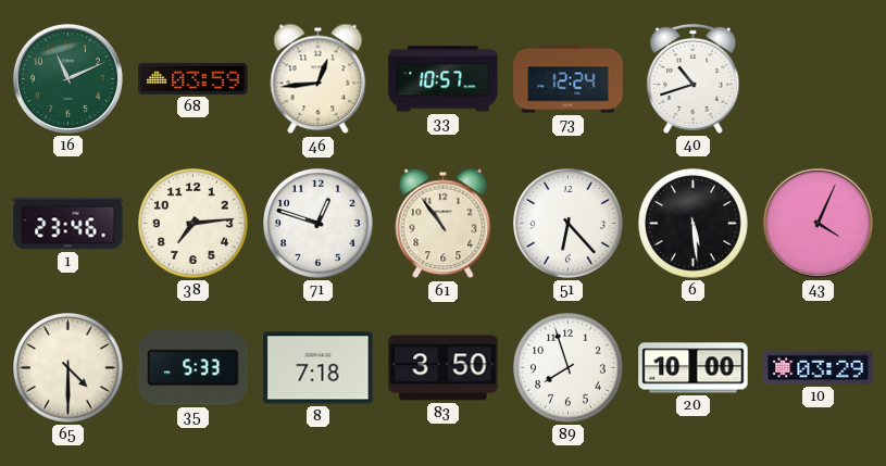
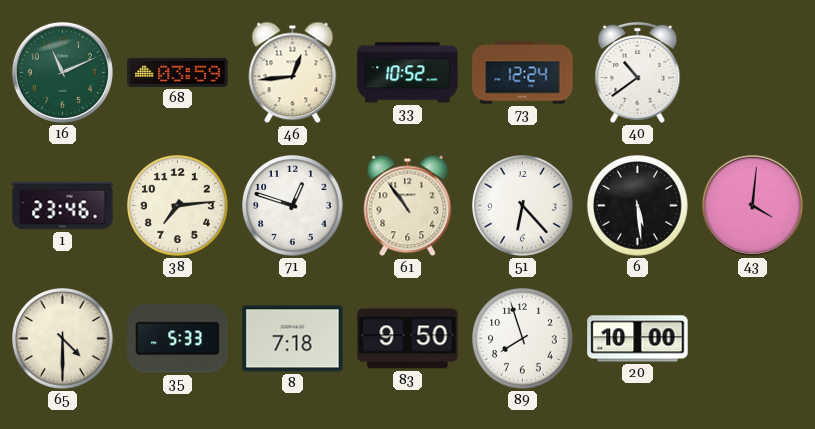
33: 10:57 -> 10:52
40: 10:42 -> 10:39
43: 4:04 -> 4:01
83: 3:50 -> 9:50
10: 03:29 -> none
